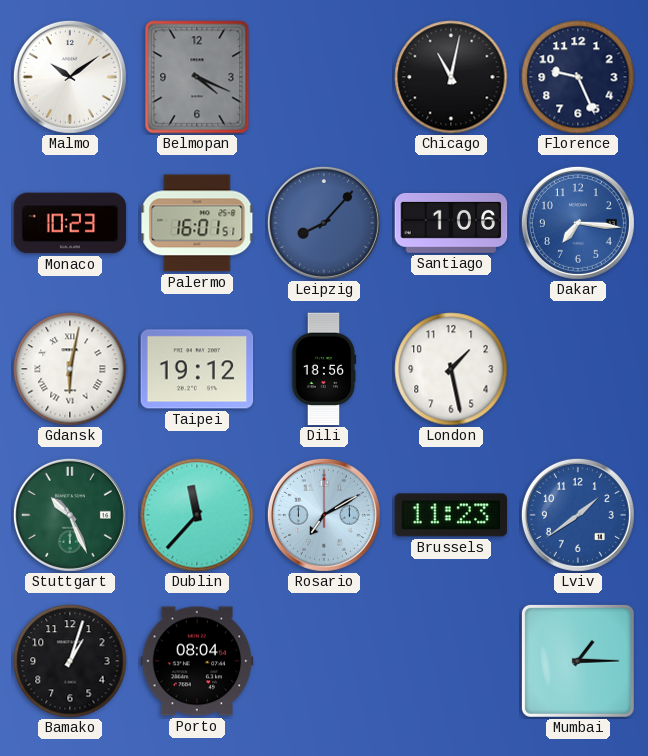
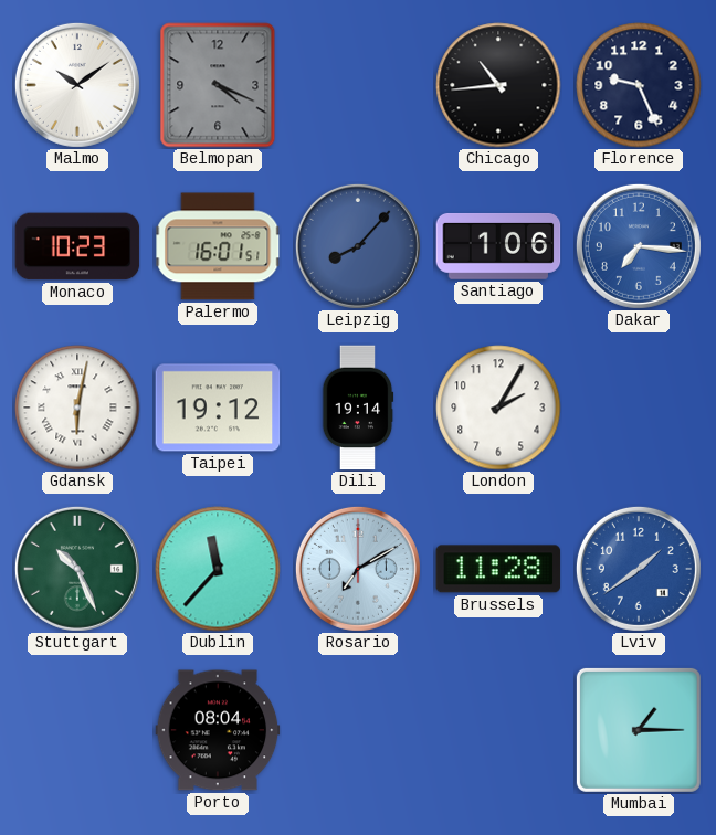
Chicago: 11:02 -> 10:44
Dili: 18:56 -> 19:14
London: 1:28 -> 2:05
Brussels: 11:23 -> 11:28
Bamako: 1:03 -> none
